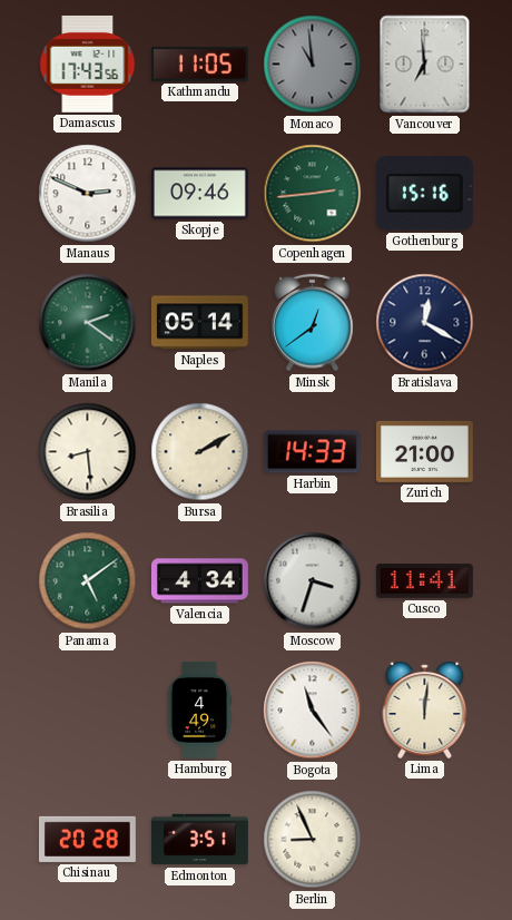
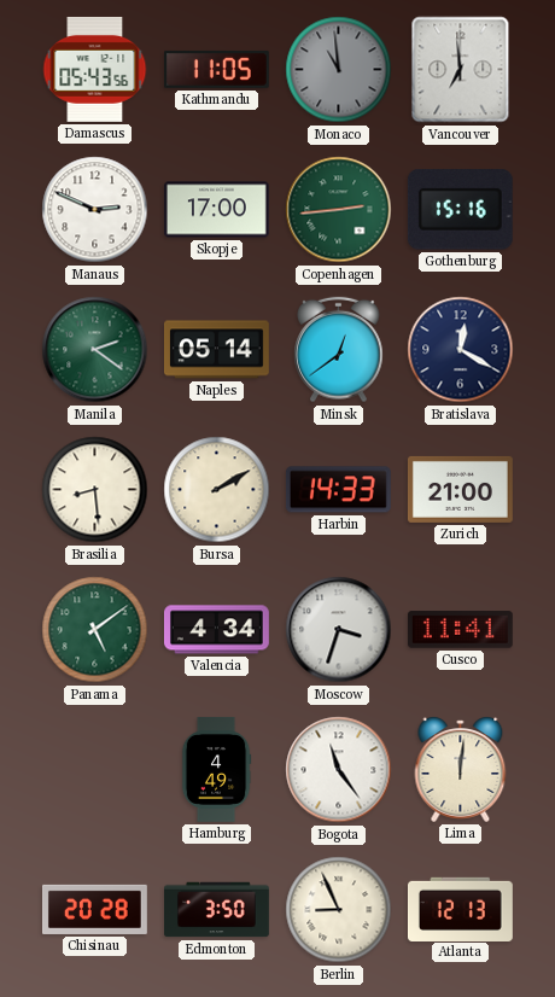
Damascus: 17:43 -> 05:43
Skopje: 09:46 -> 17:00
Edmonton: 3:51 -> 3:50
Atlanta: none -> 12:13
